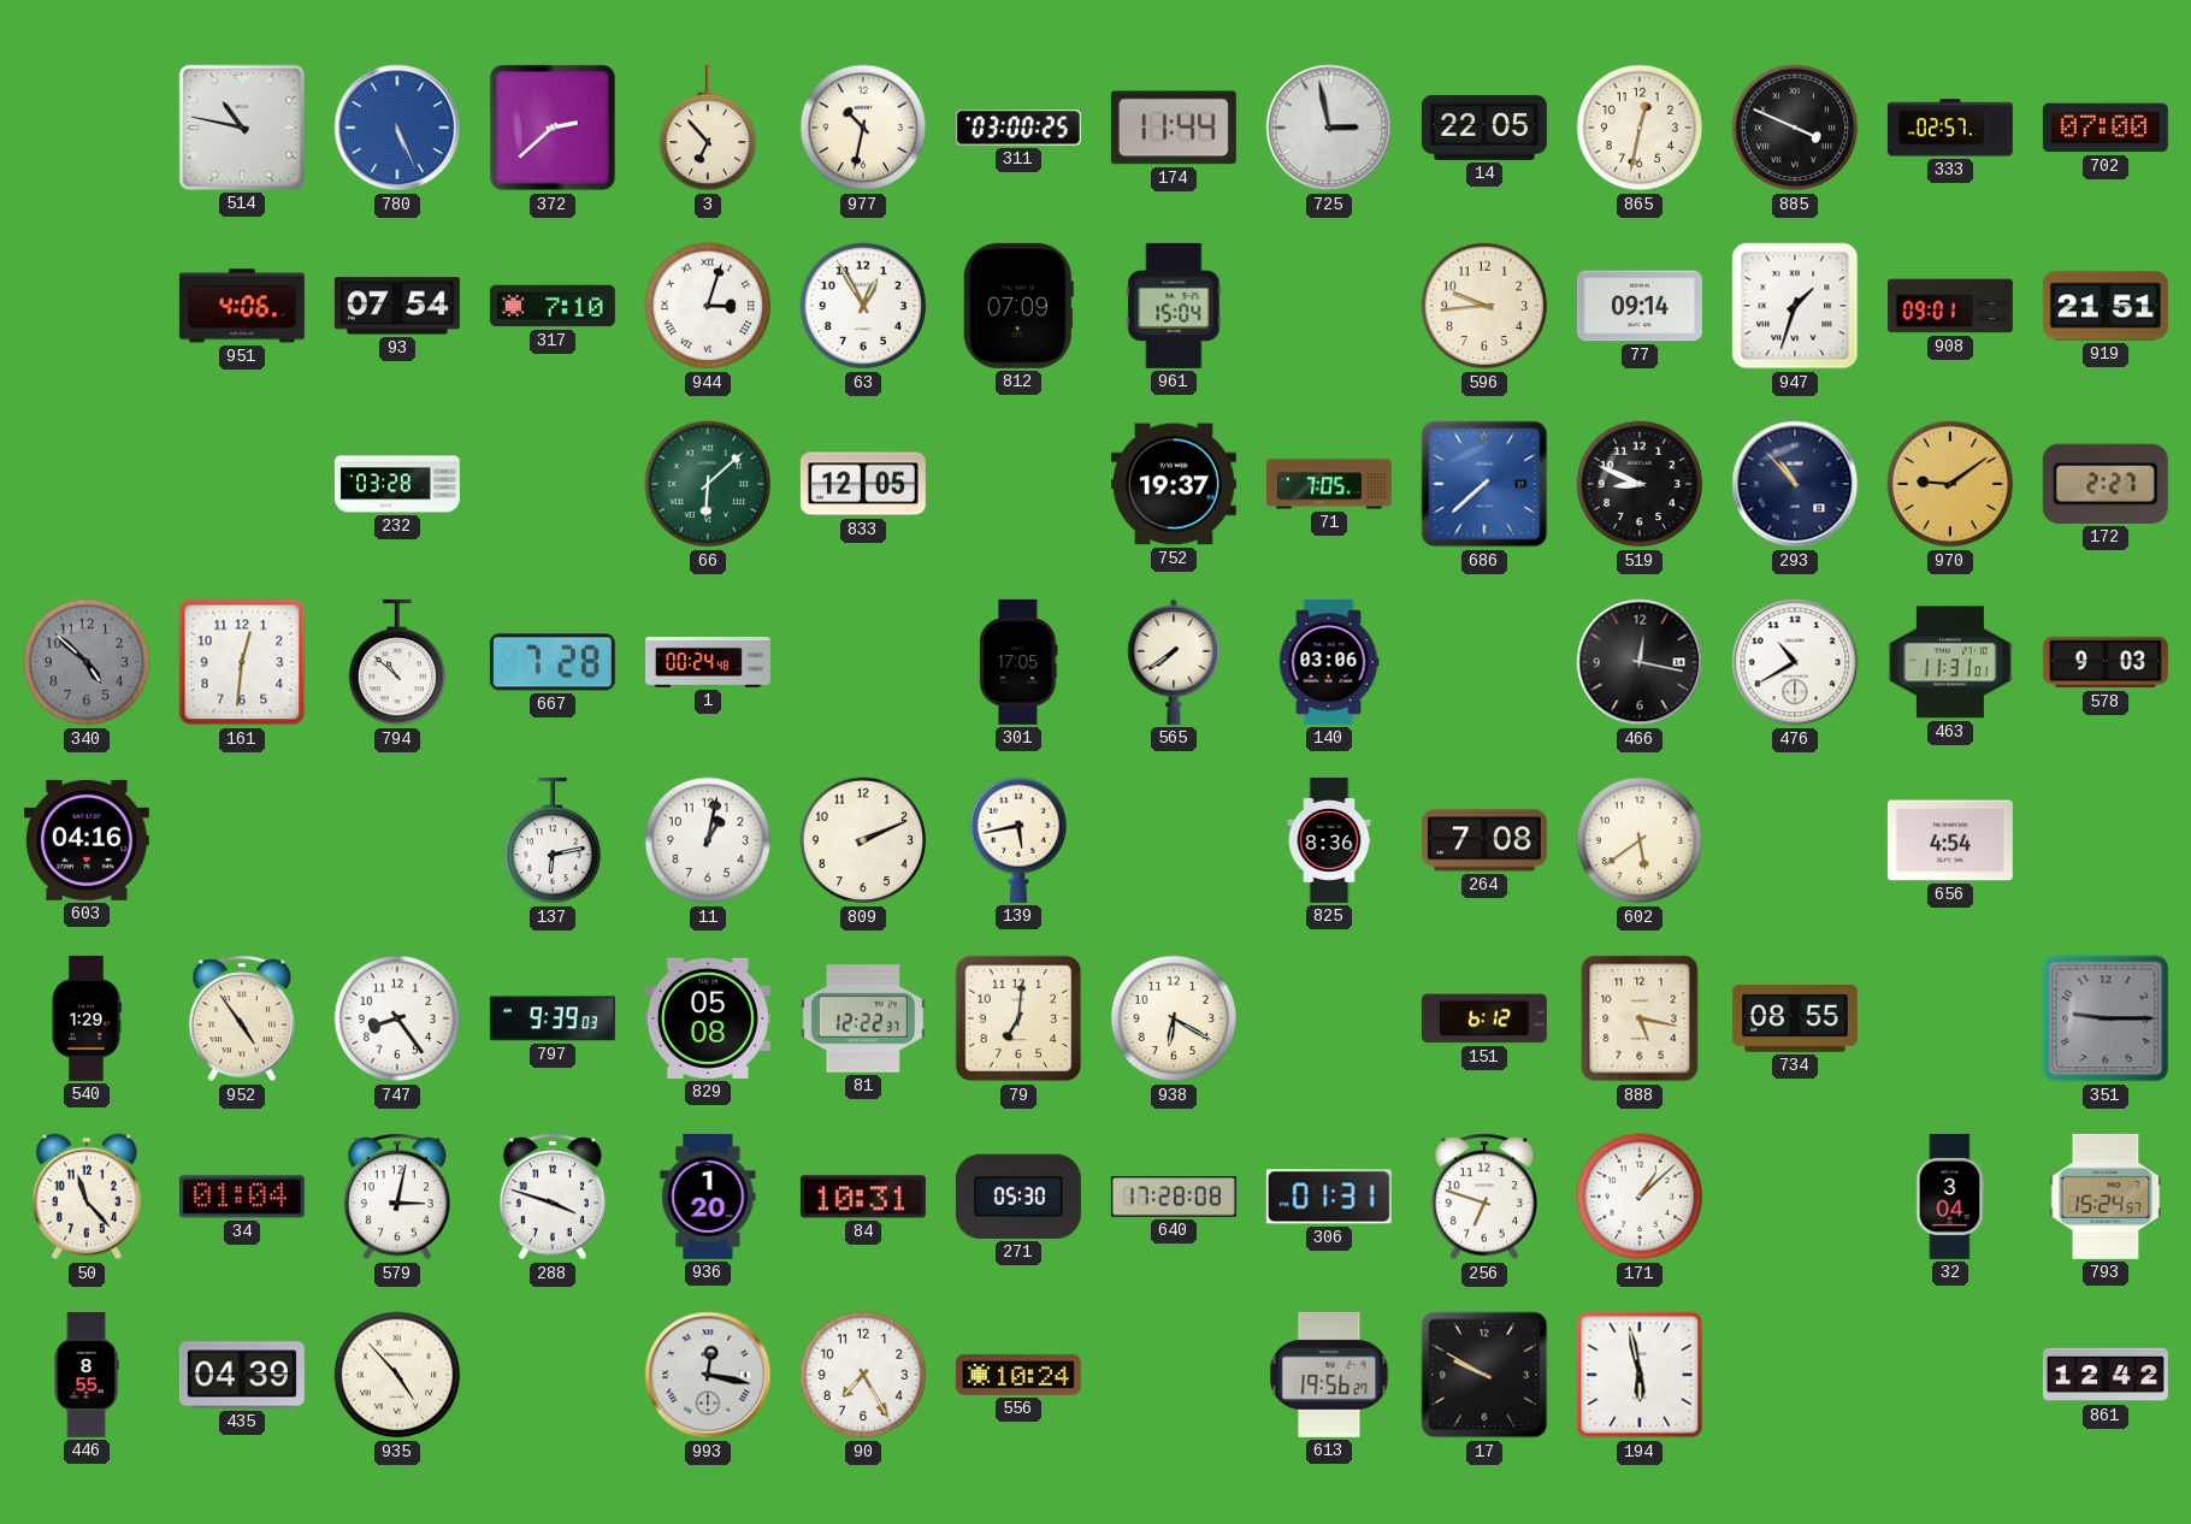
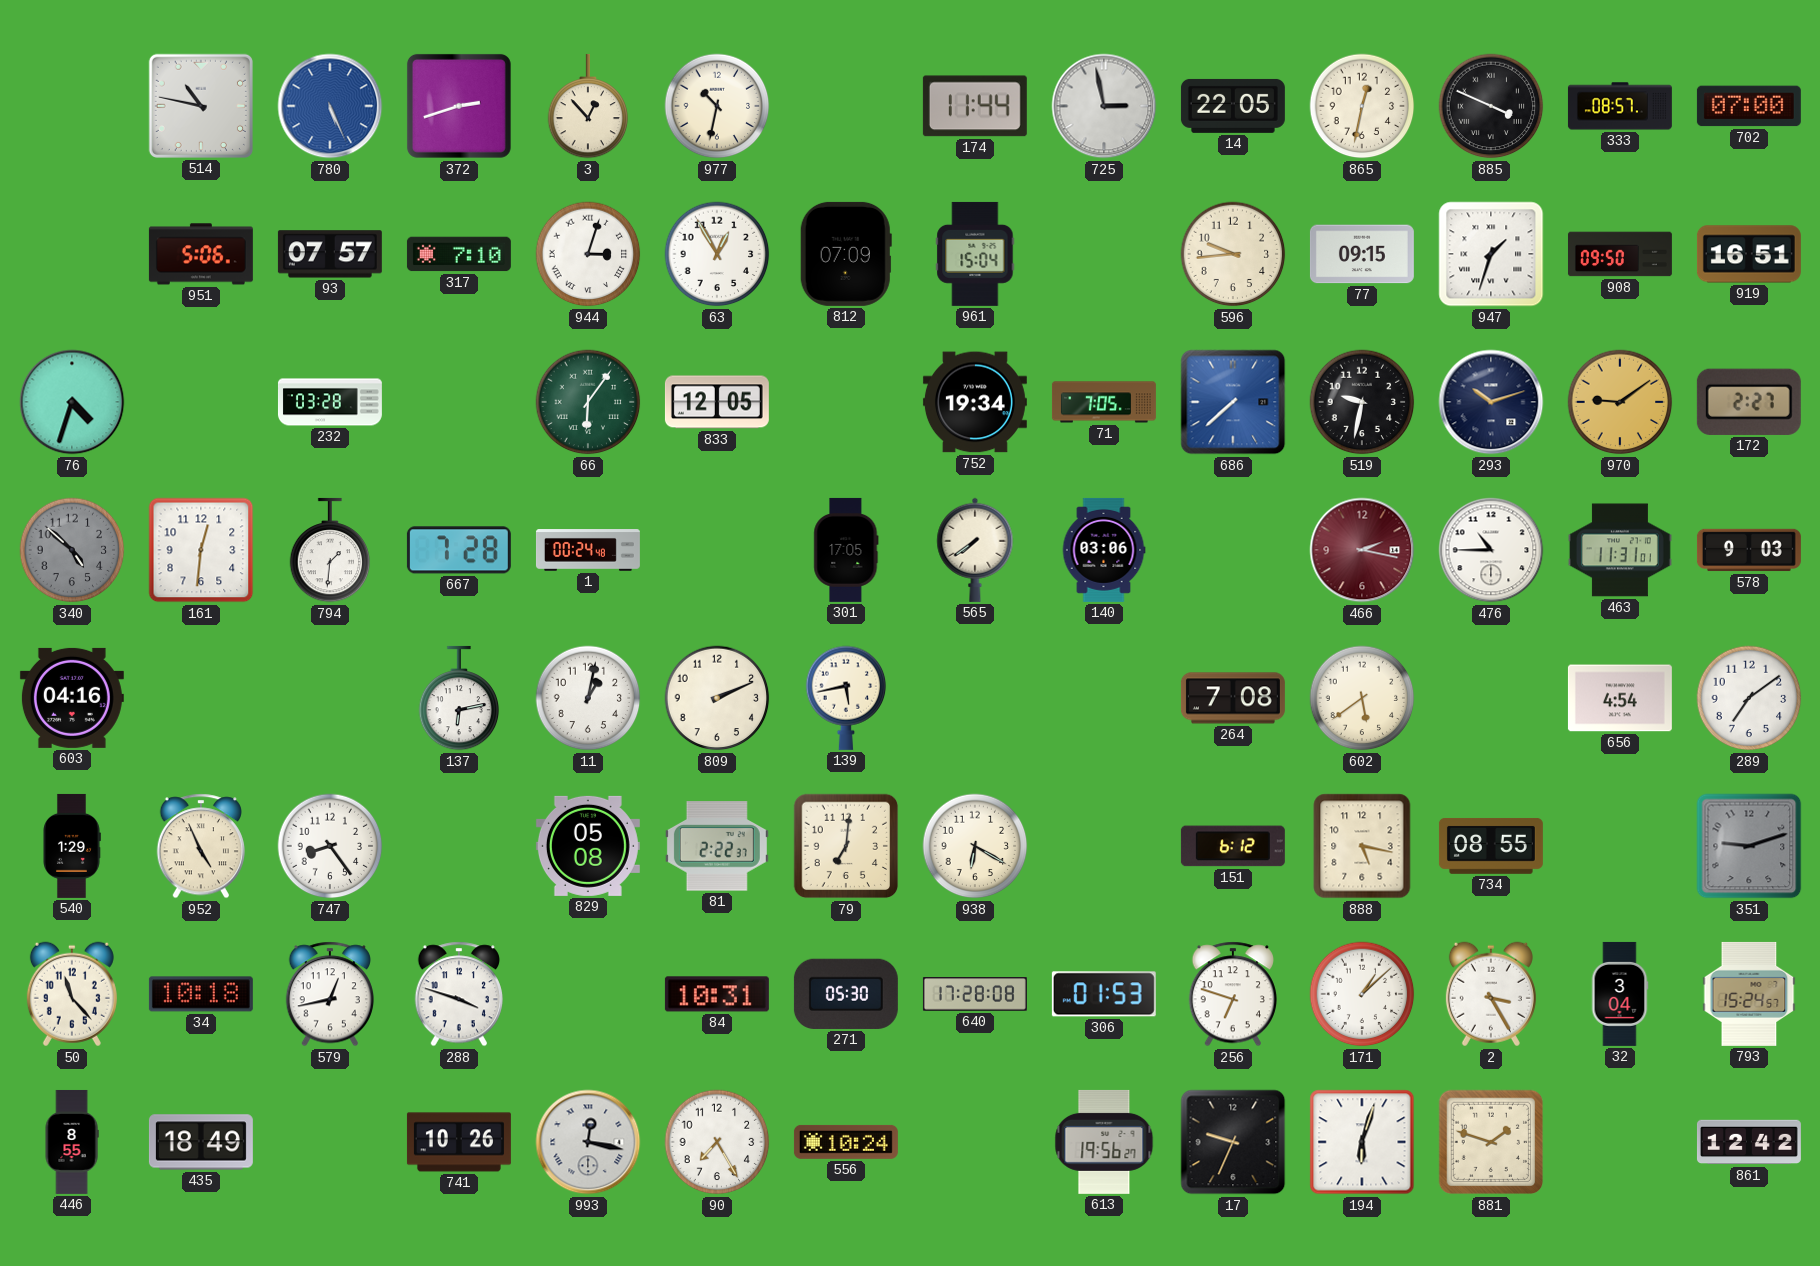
372: 2:38 -> 2:42
3: 6:53 -> 12:53
311: 03:00 -> none
333: 02:57 -> 08:57
951: 4:06 -> 5:06
93: 07:54 -> 07:57
77: 09:14 -> 09:15
908: 09:01 -> 09:50
919: 21:51 -> 16:51
76: none -> 4:33
66: 6:08 -> 6:06
752: 19:37 -> 19:34
519: 8:49 -> 9:32
293: 10:53 -> 10:12
794: 10:52 -> 1:31
466: 12:17 -> 2:17
466 dial: black -> burgundy
476: 10:40 -> 10:45
825: 8:36 -> none
289: none -> 7:09
952: 4:54 -> 4:56
797: 9:39 -> none
81: 12:22 -> 2:22
351: 9:15 -> 9:12
34: 01:04 -> 10:18
579: 3:02 -> 12:43
936: 1:20 -> none
306: 01:31 -> 01:53
2: none -> 3:25
435: 04:39 -> 18:49
935: 4:53 -> none
741: none -> 10:26
17: 9:50 -> 9:34
194: 5:58 -> 6:03
881: none -> 1:48
